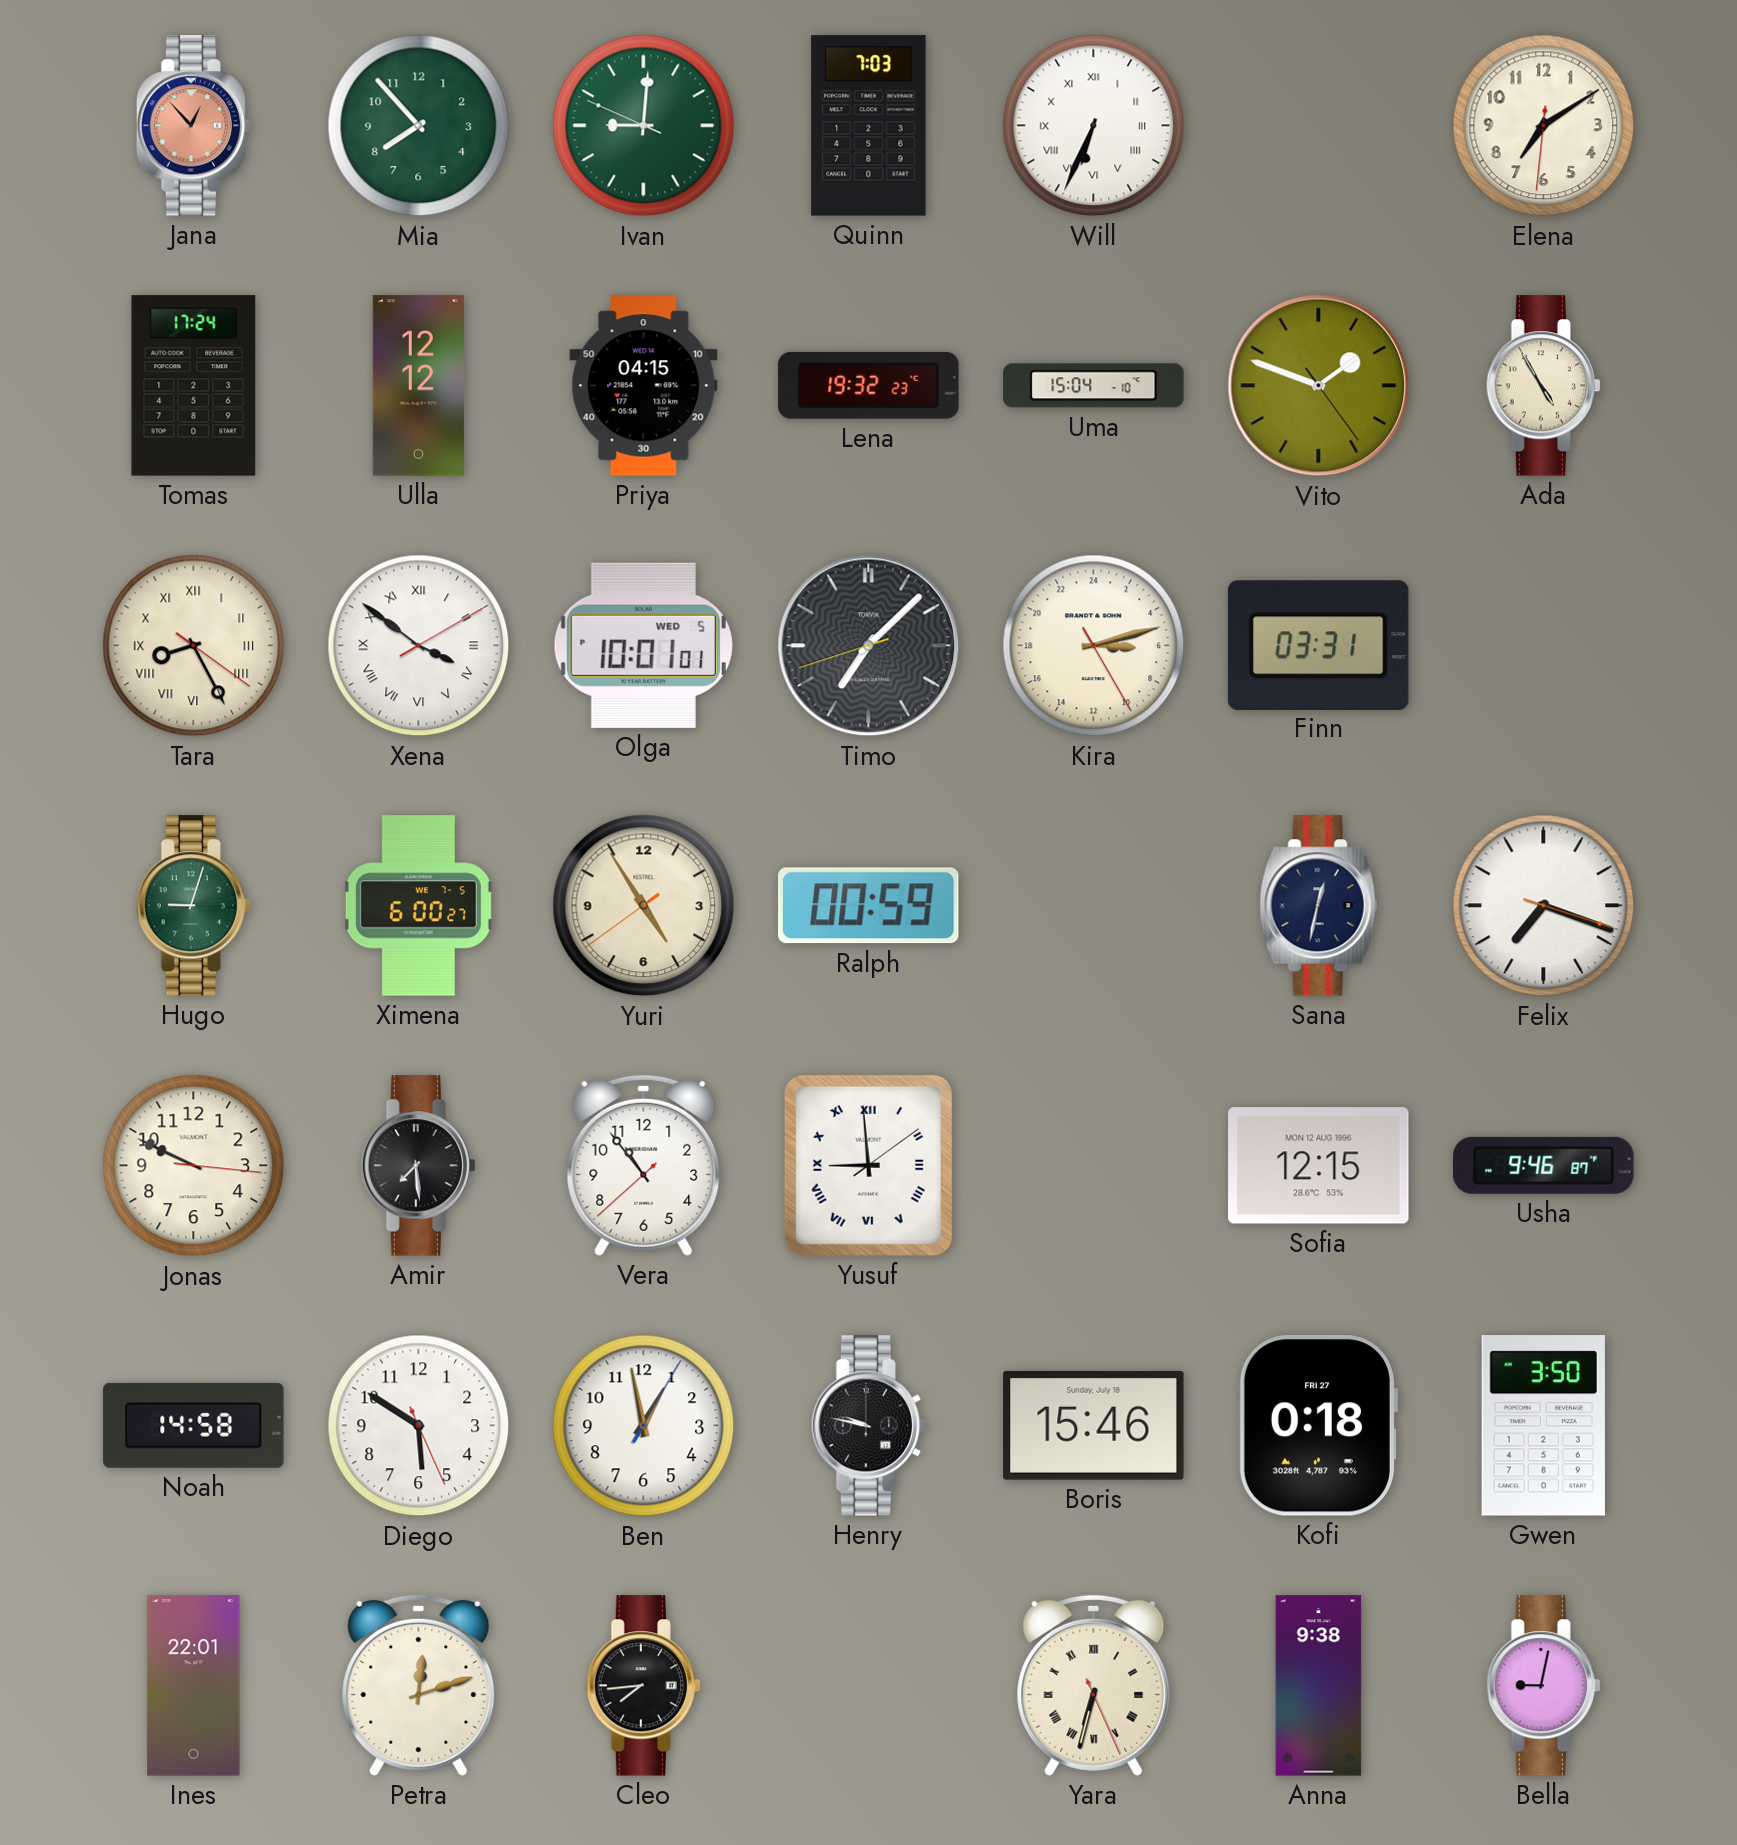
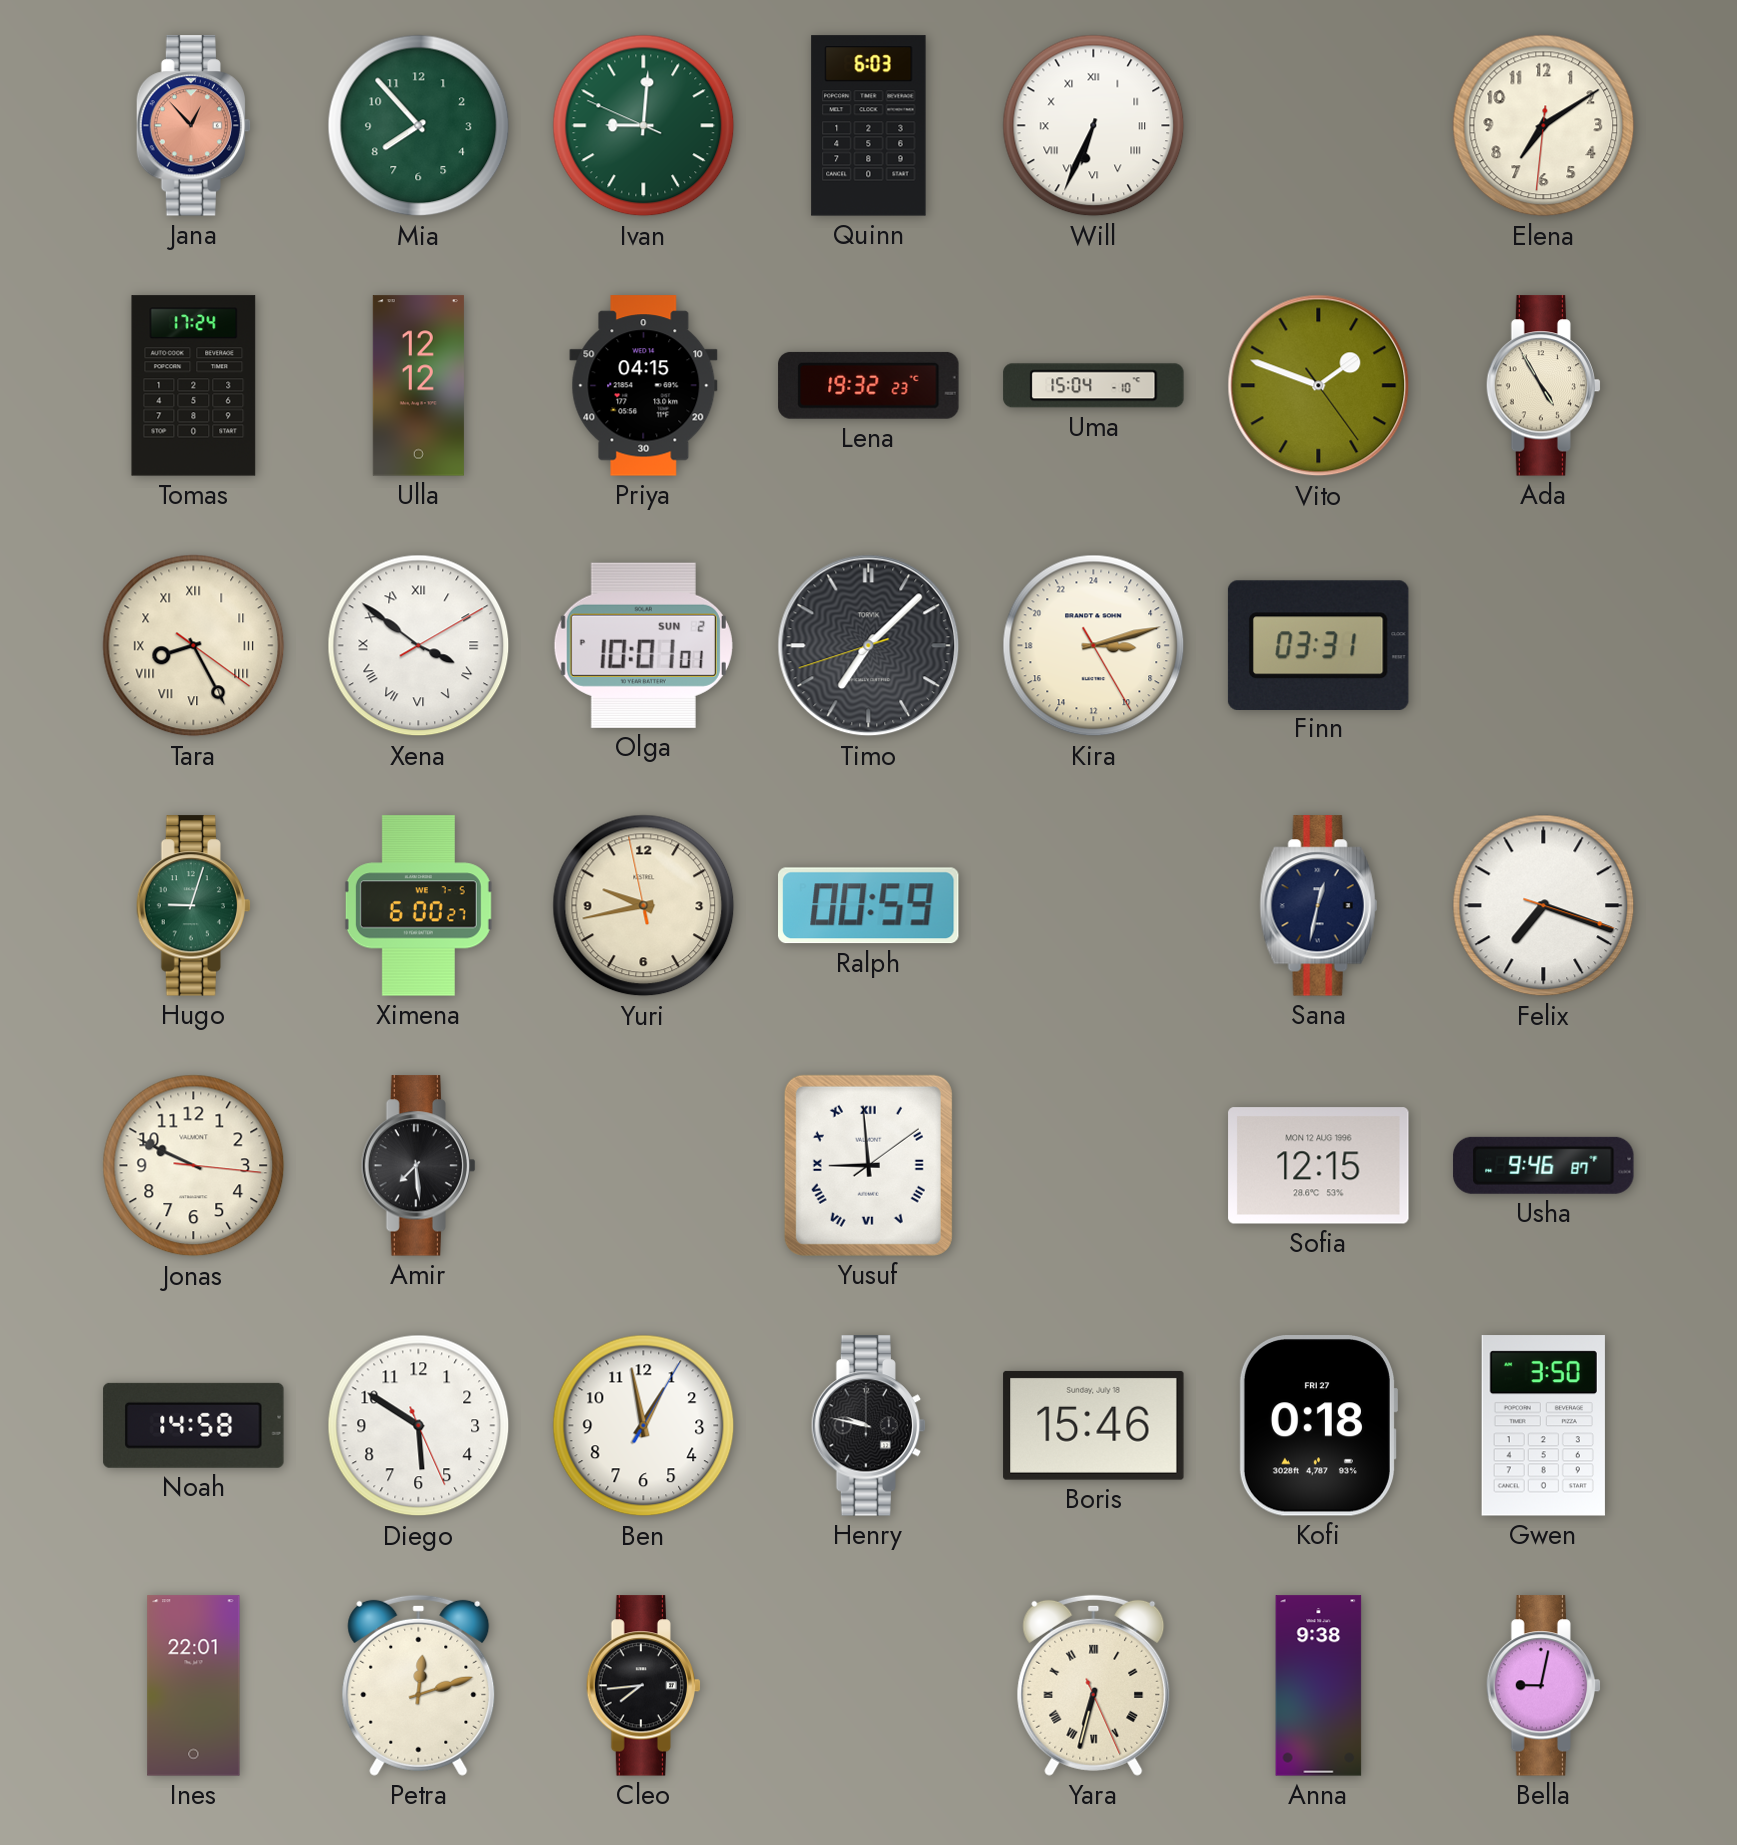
Quinn: 7:03 -> 6:03
Olga date: WED 5 -> SUN 2
Yuri: 4:54 -> 9:42
Vera: 10:53 -> none
